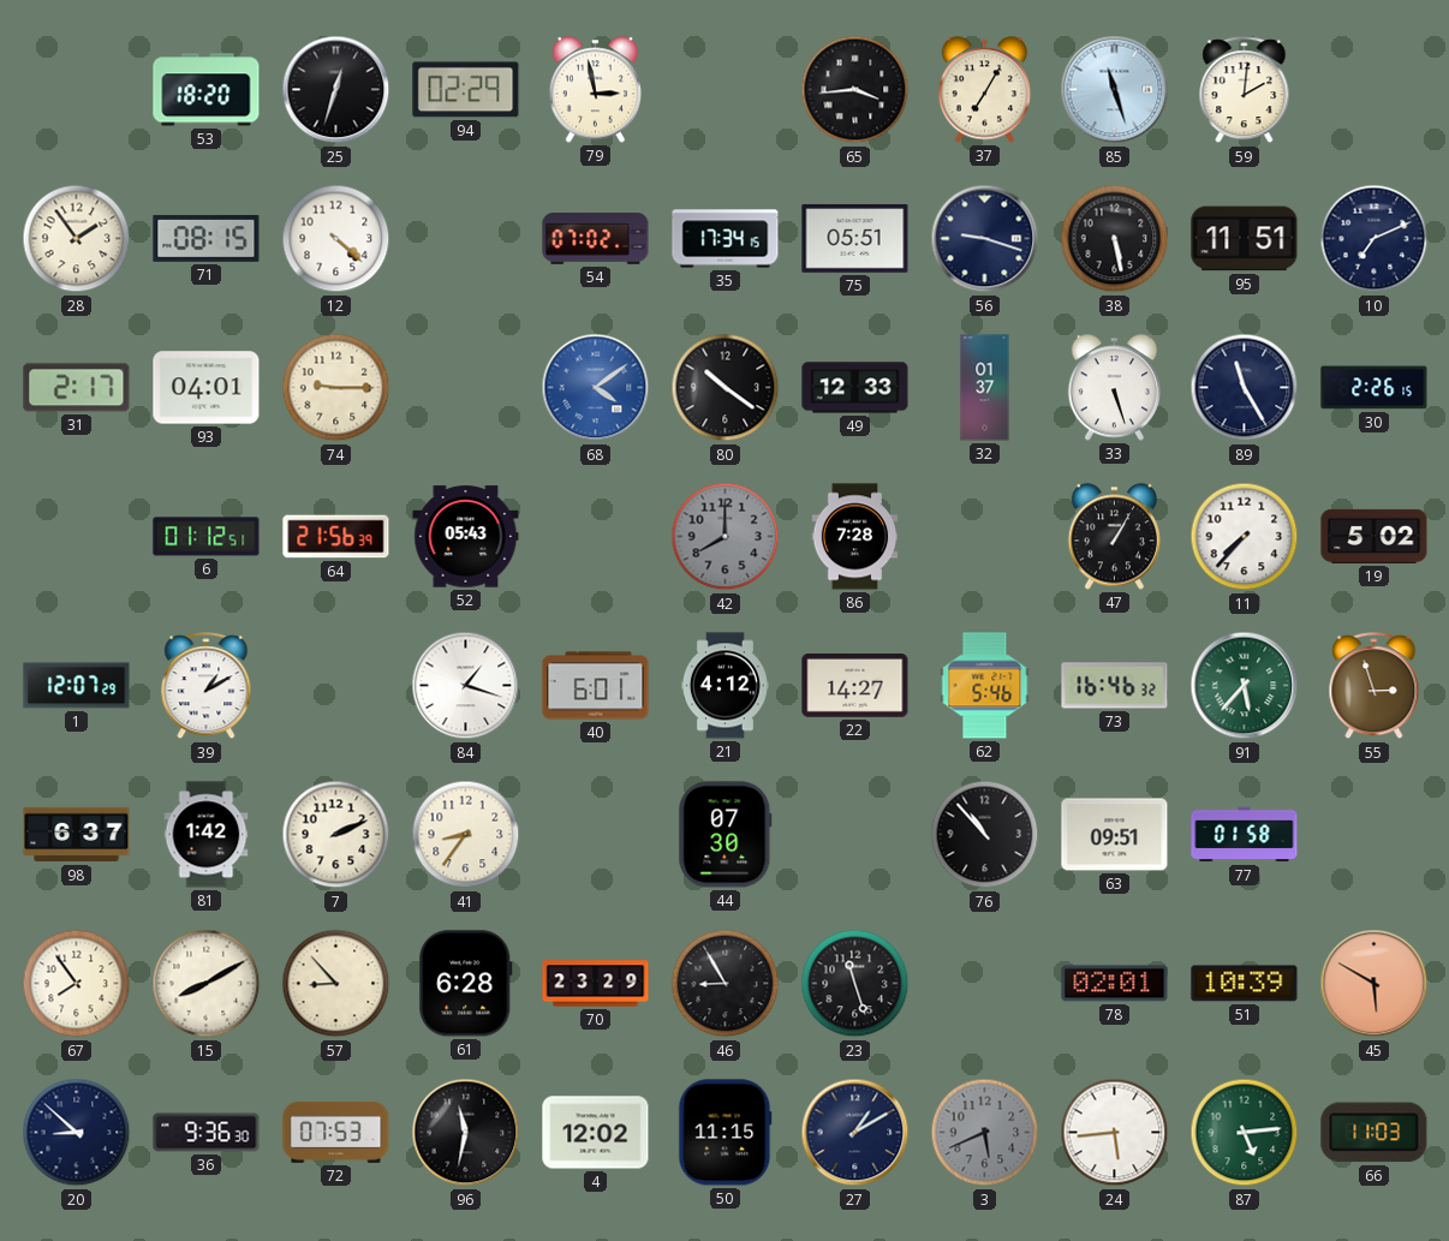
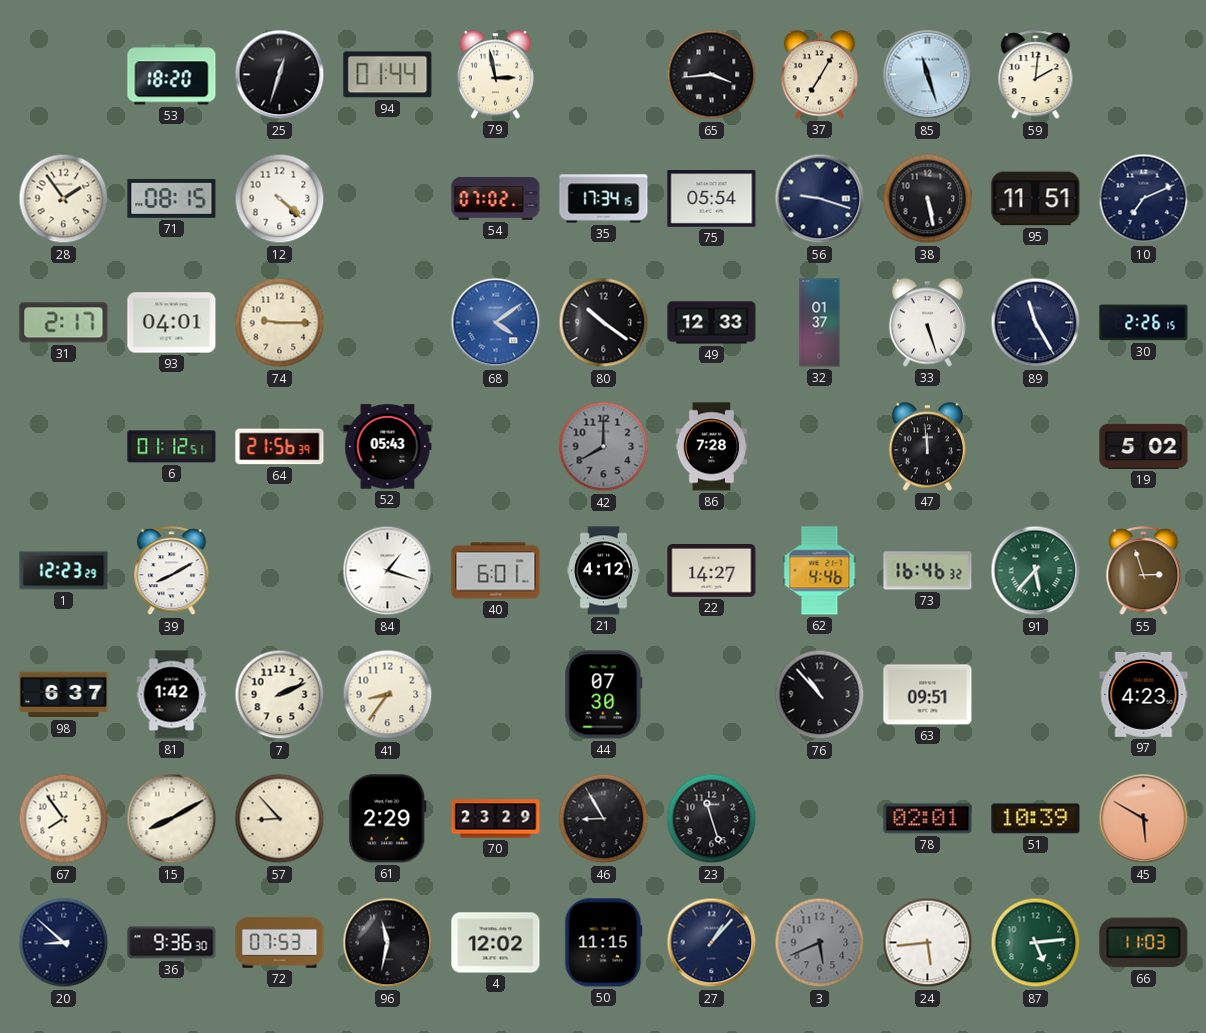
94: 02:29 -> 01:44
75: 05:51 -> 05:54
47: 1:05 -> 11:59
11: 7:37 -> none
1: 12:07 -> 12:23
39: 1:10 -> 8:10
62: 5:46 -> 4:46
77: 01:58 -> none
97: none -> 4:23
61: 6:28 -> 2:29
27: 1:10 -> 1:07
